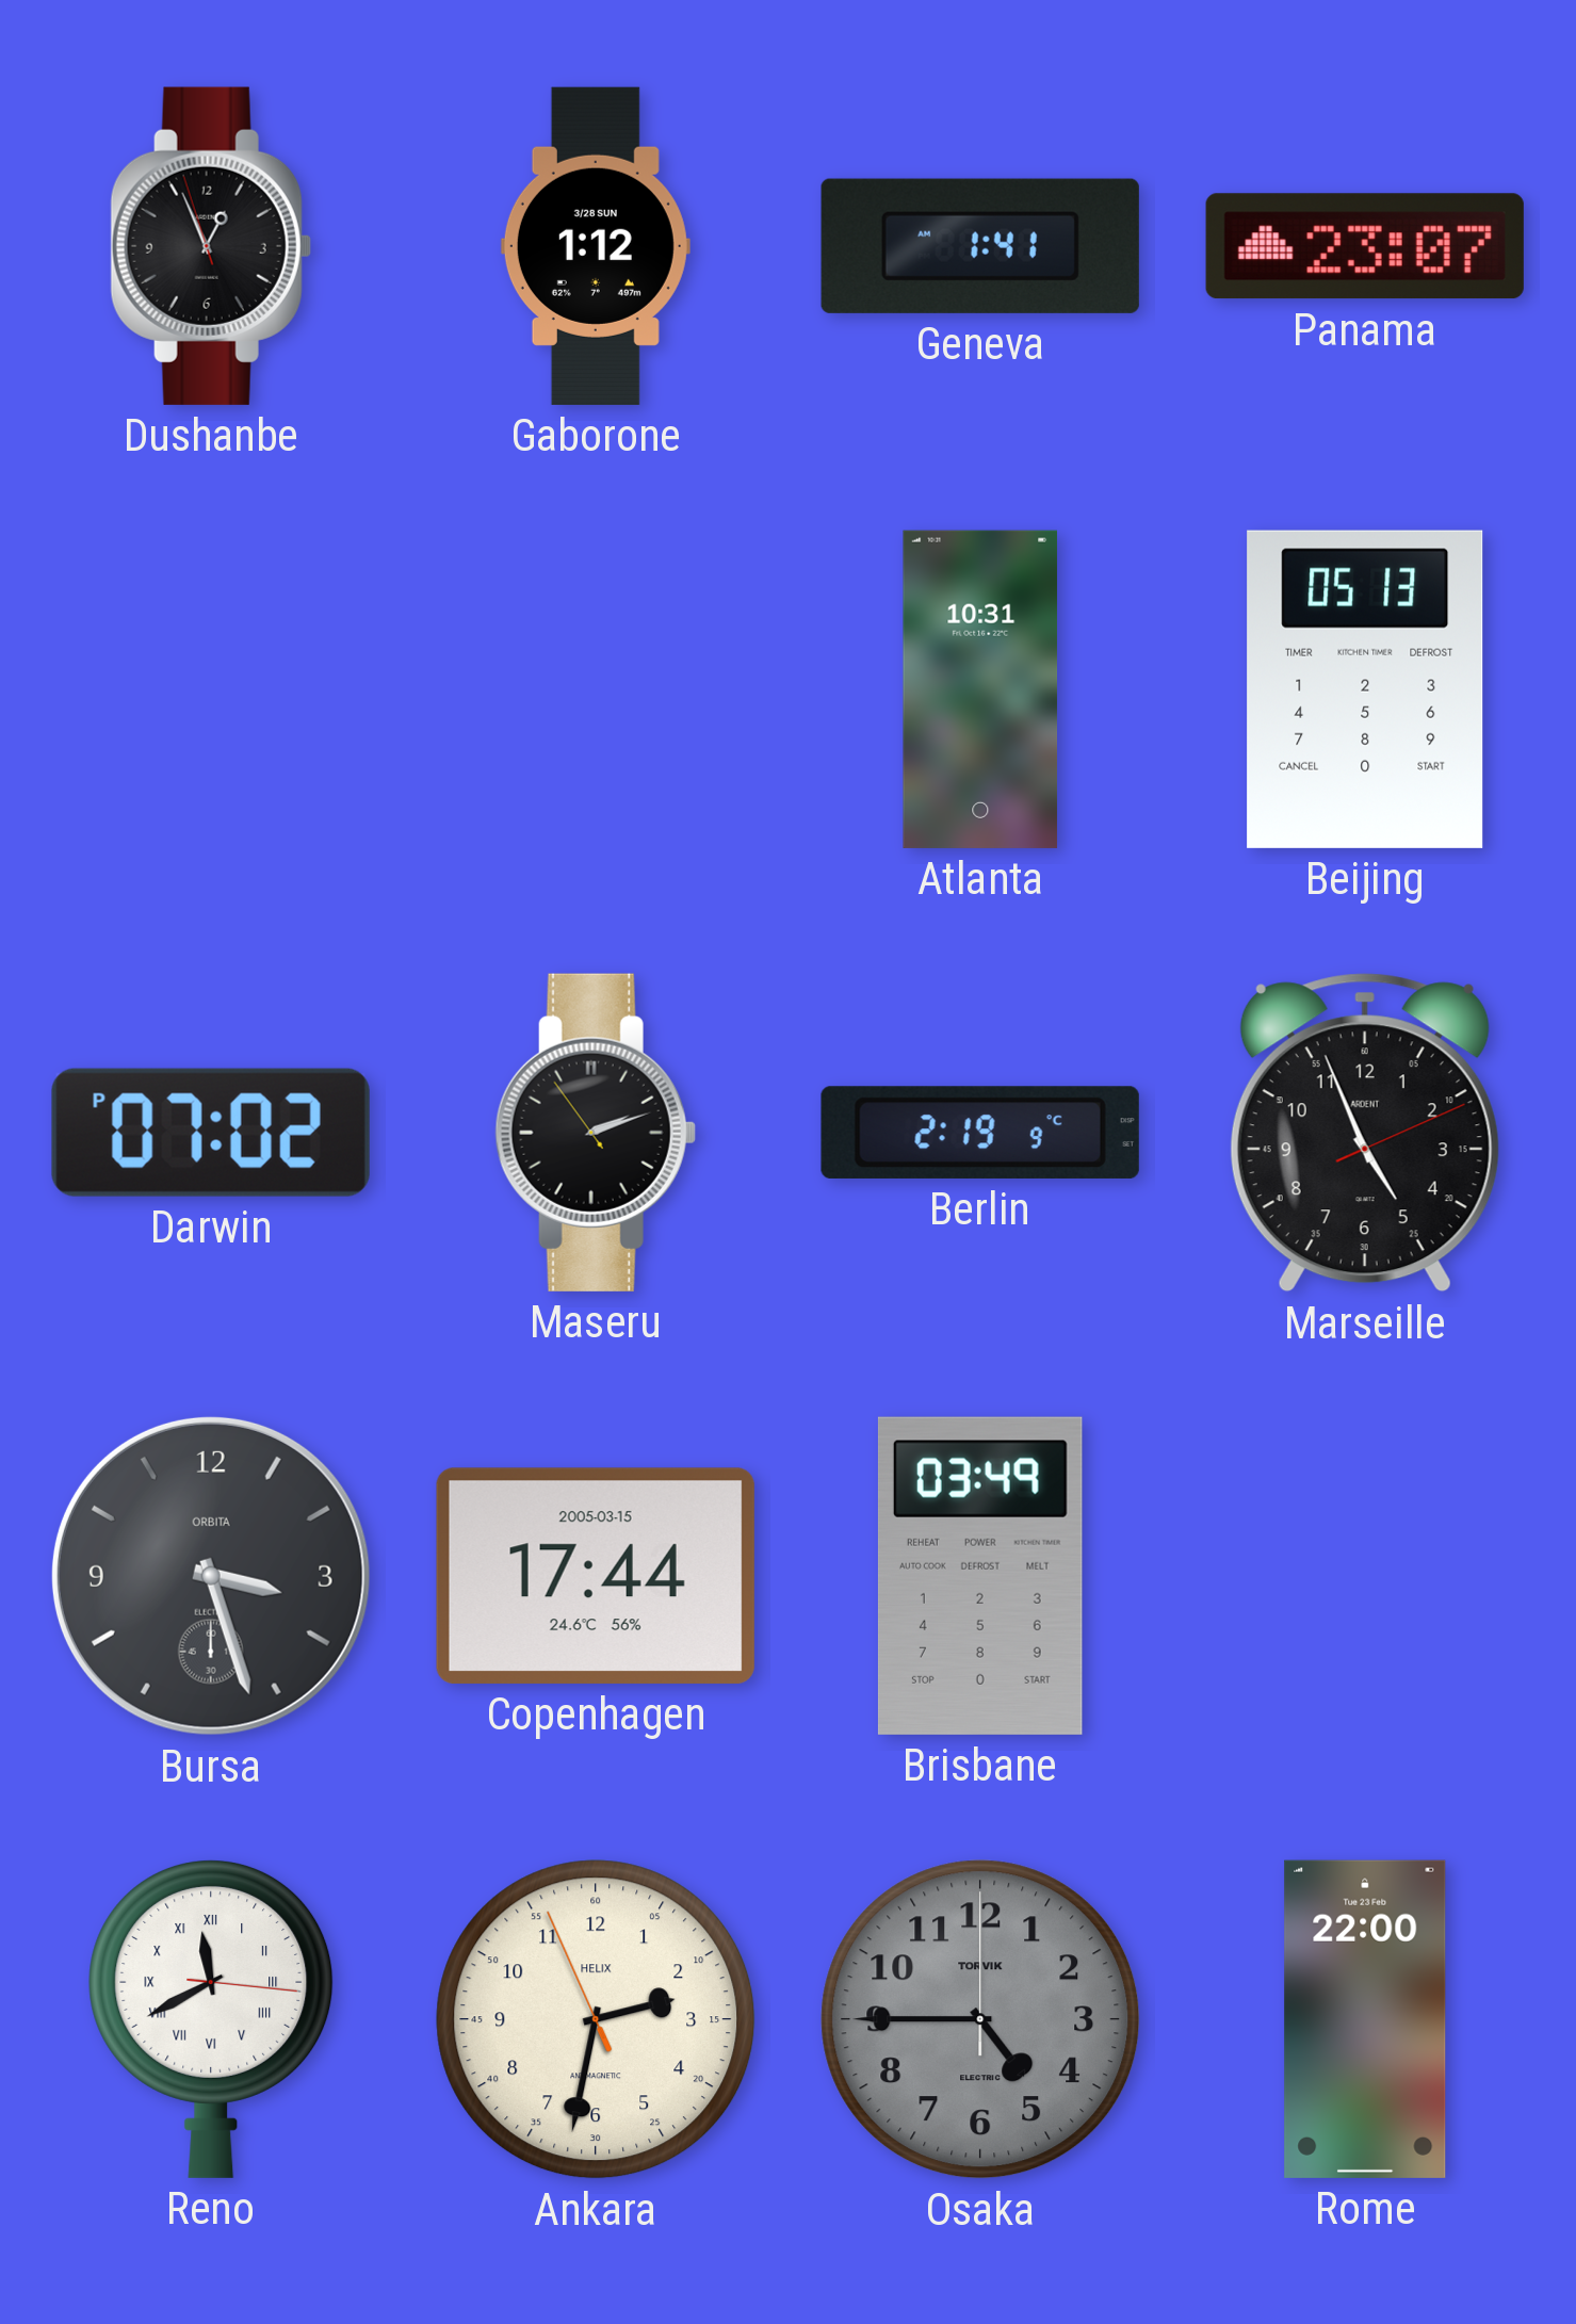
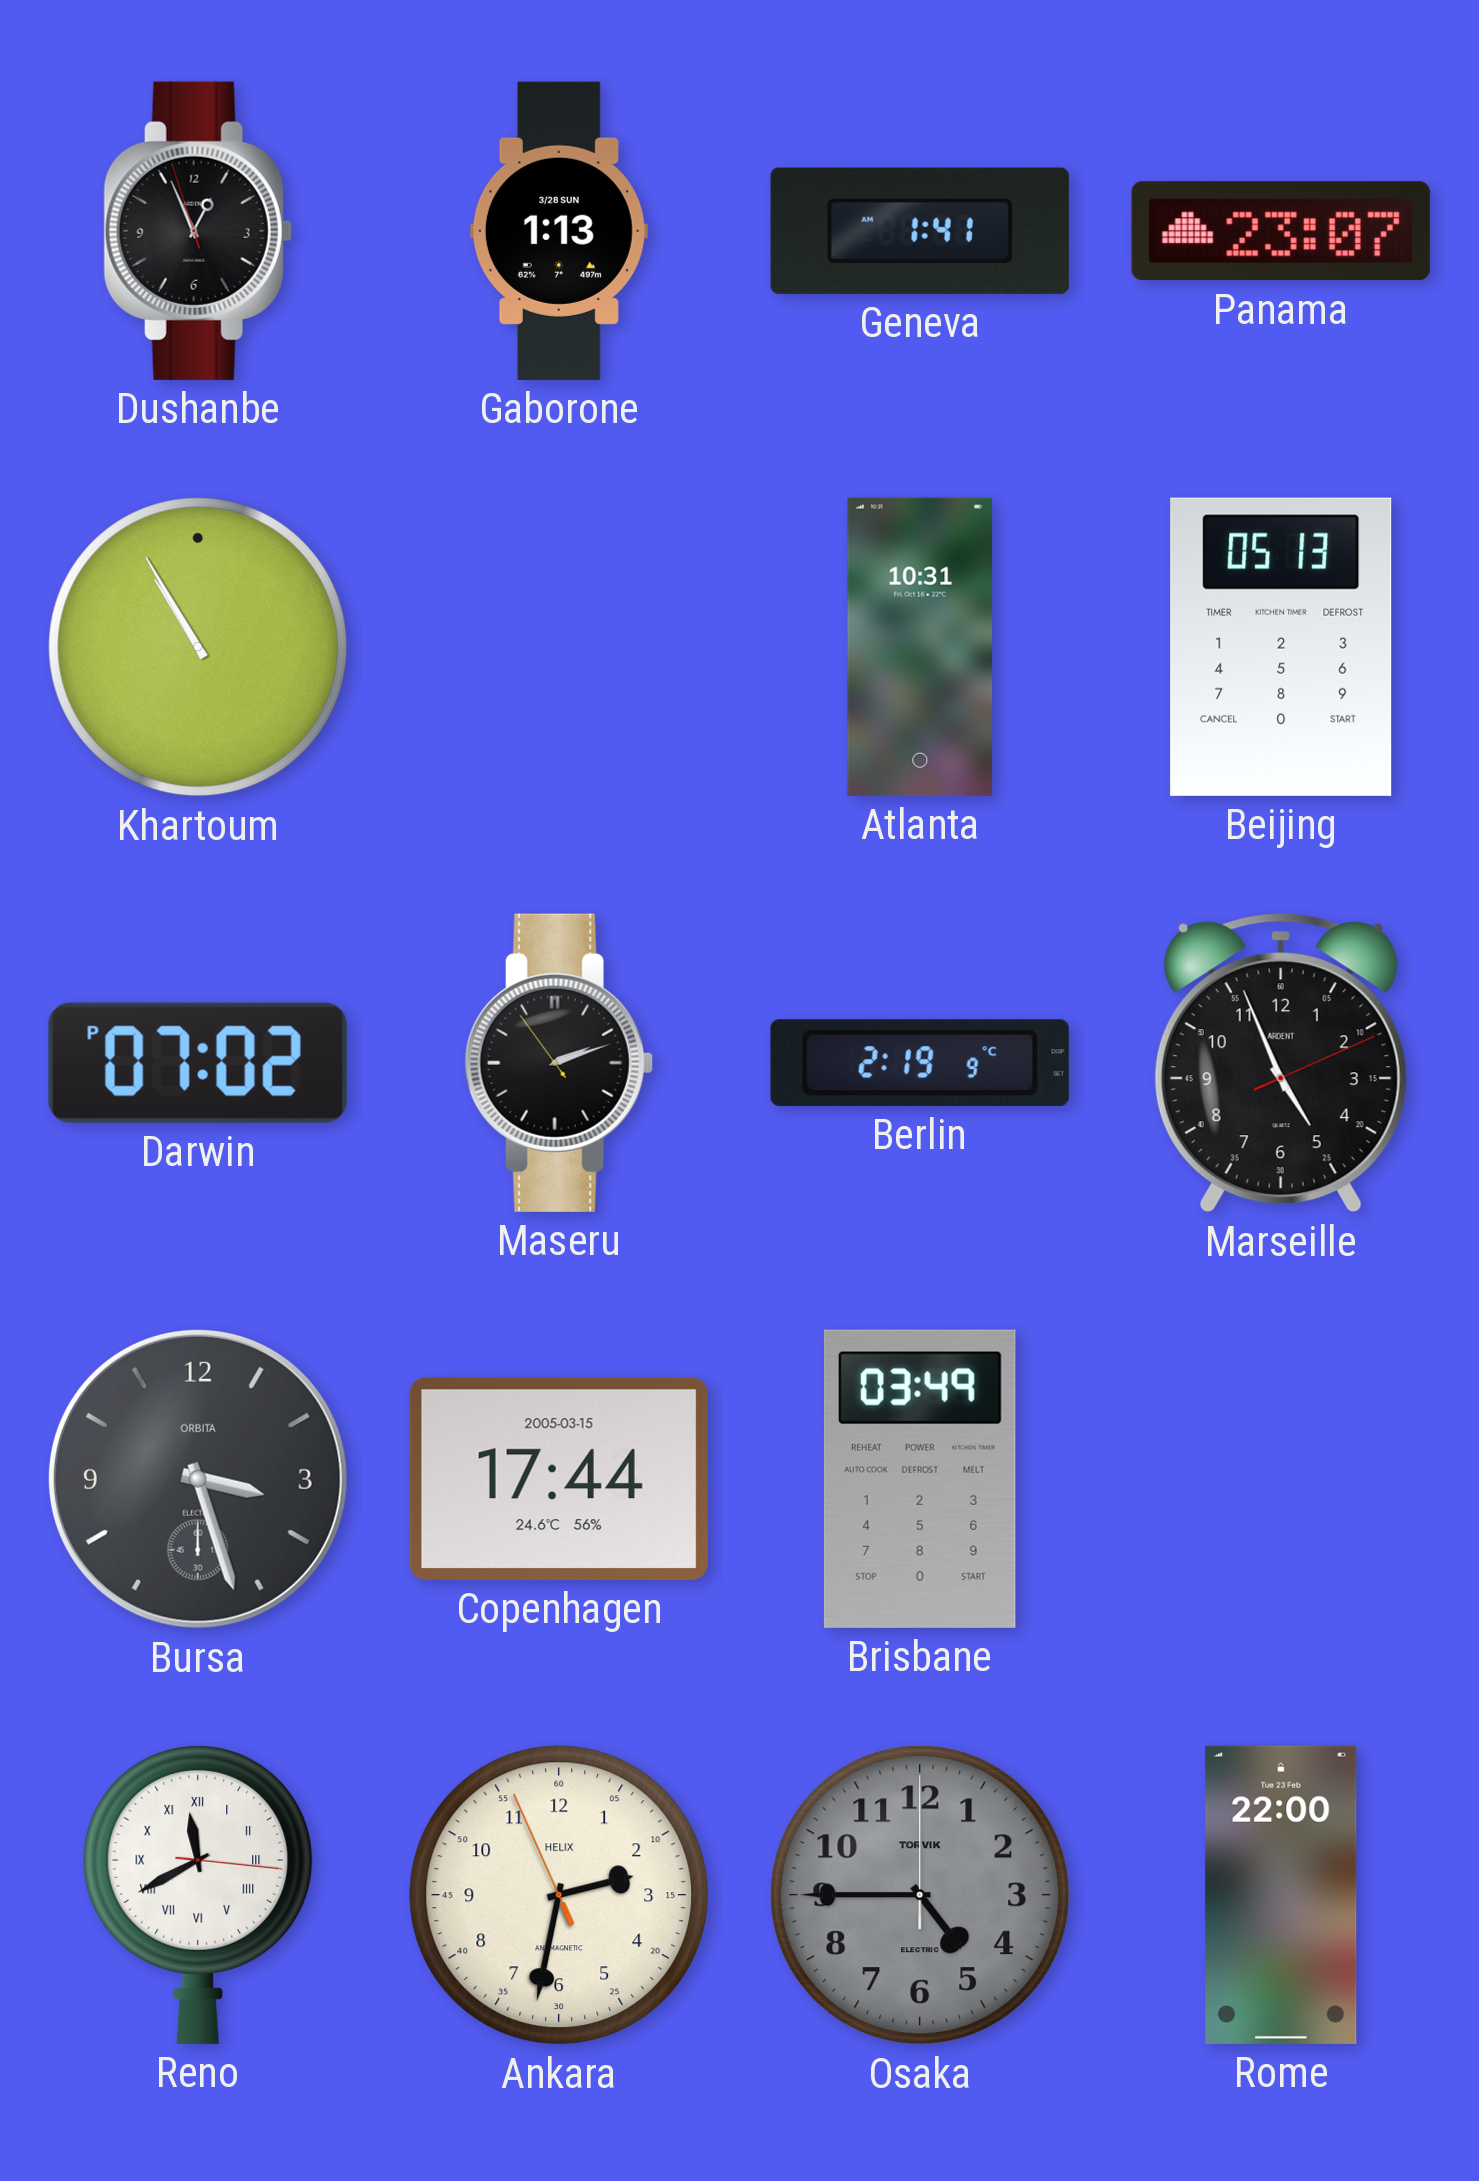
Gaborone: 1:12 -> 1:13
Khartoum: none -> 10:55
